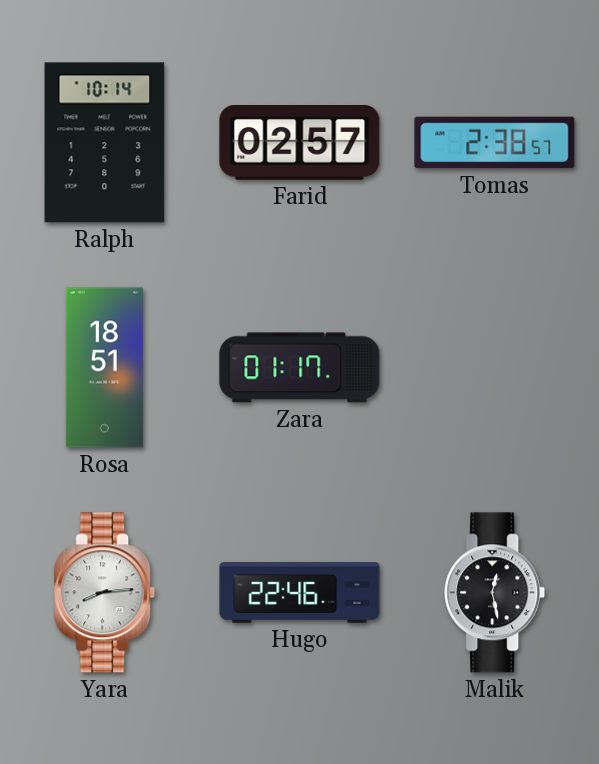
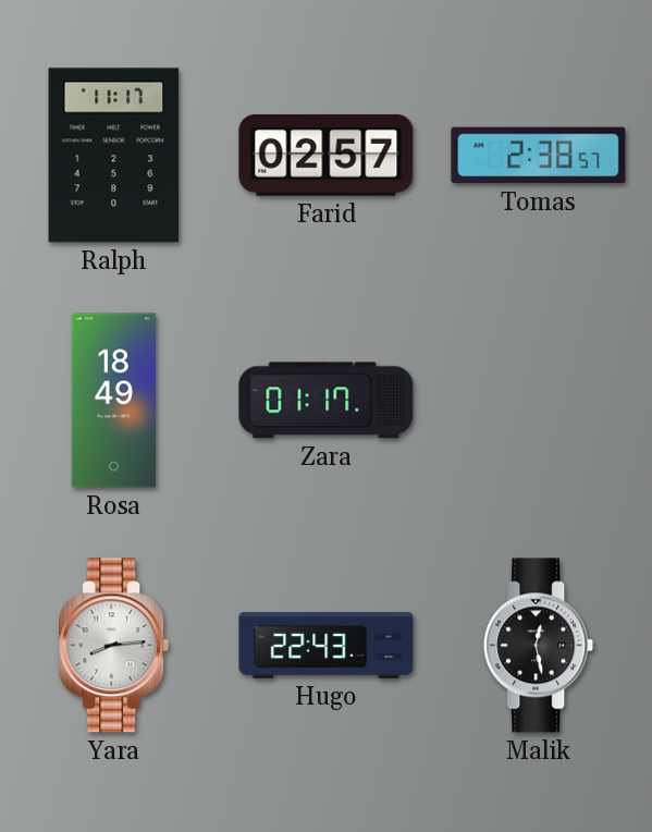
Ralph: 10:14 -> 11:17
Rosa: 18:51 -> 18:49
Hugo: 22:46 -> 22:43
